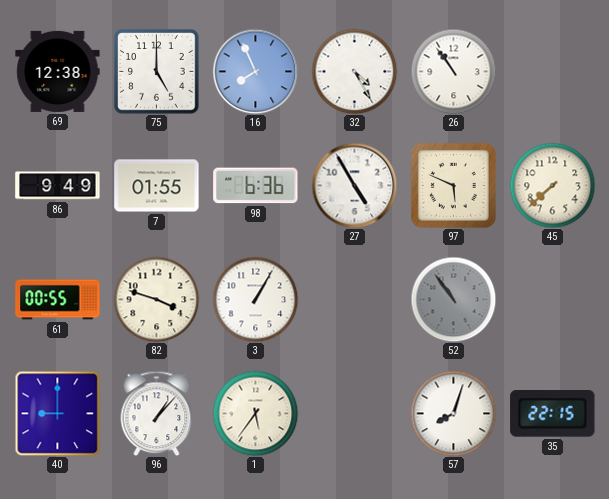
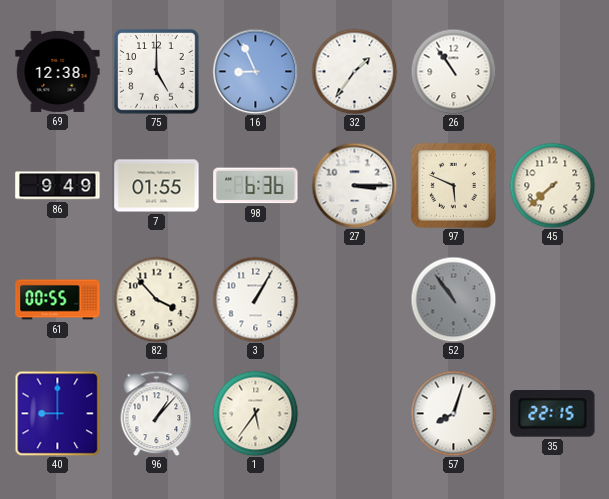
16: 7:56 -> 8:56
32: 4:25 -> 1:36
27: 4:55 -> 3:15
82: 3:48 -> 3:53
